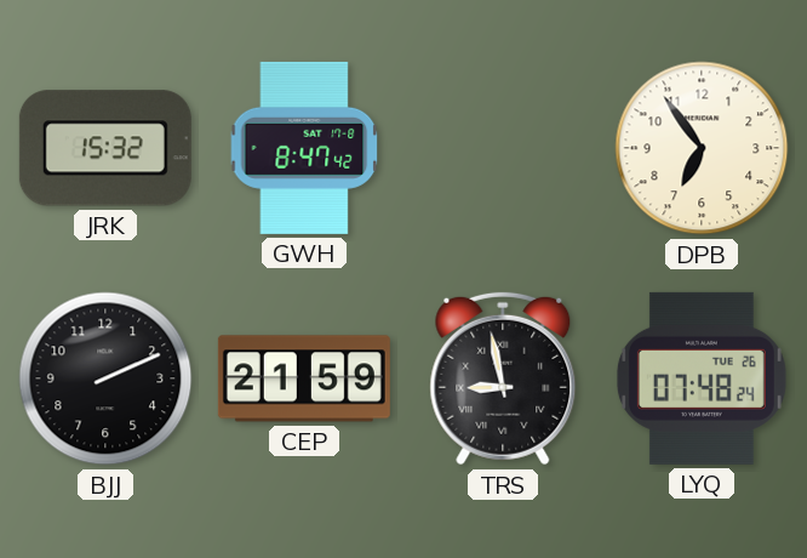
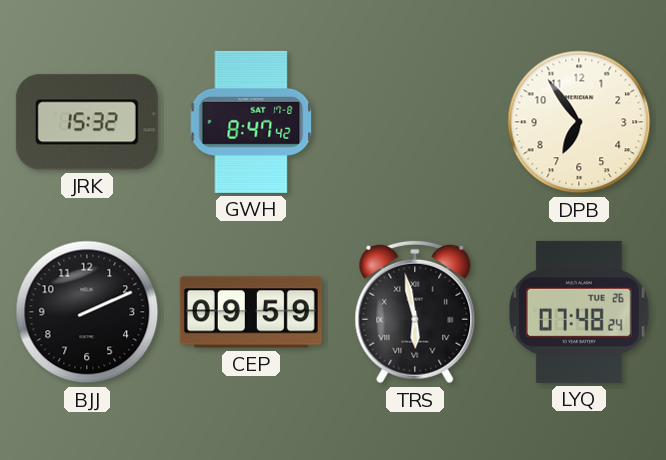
CEP: 21:59 -> 09:59
TRS: 8:58 -> 5:58
